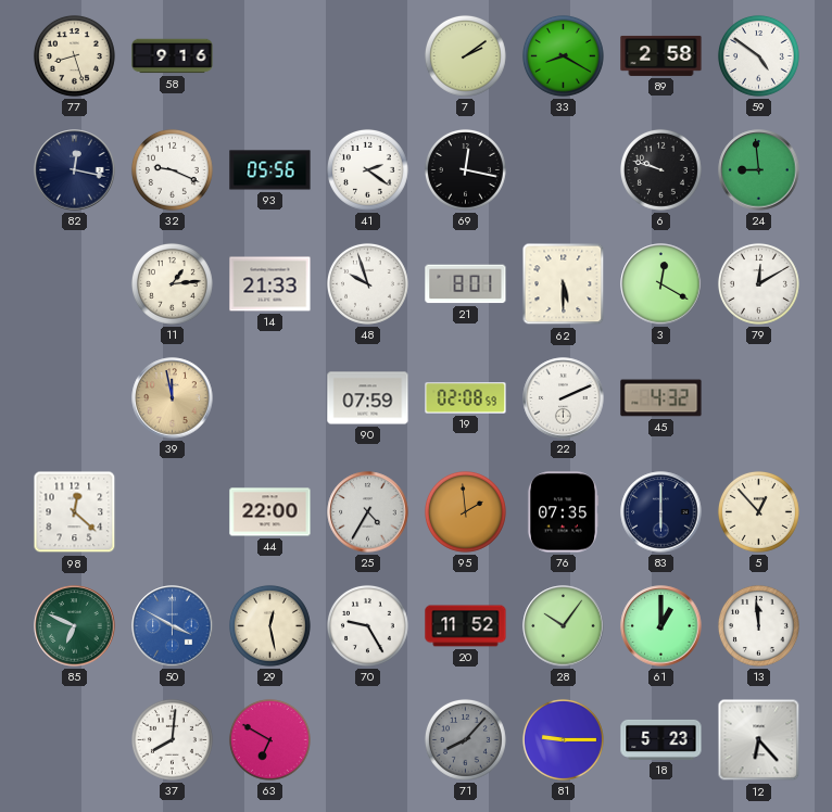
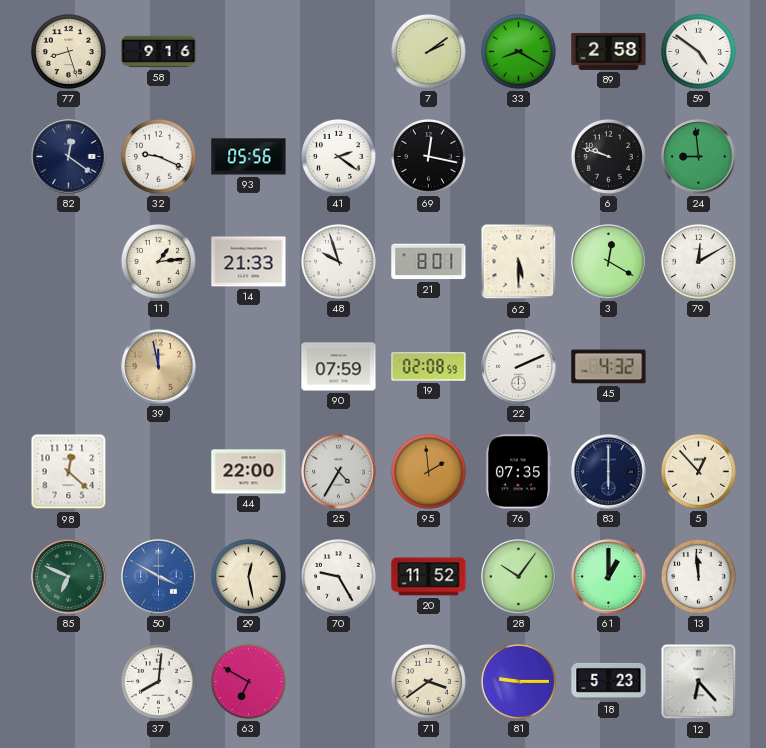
82: 12:17 -> 12:21
71: 8:07 -> 3:39
71 dial: grey -> cream
